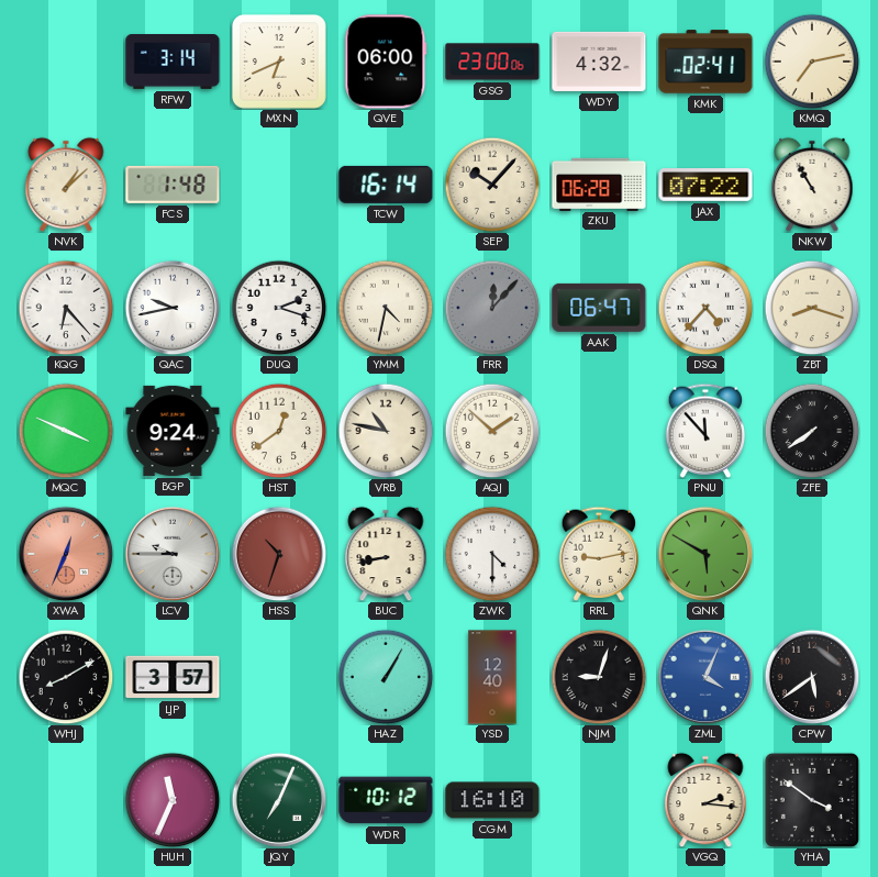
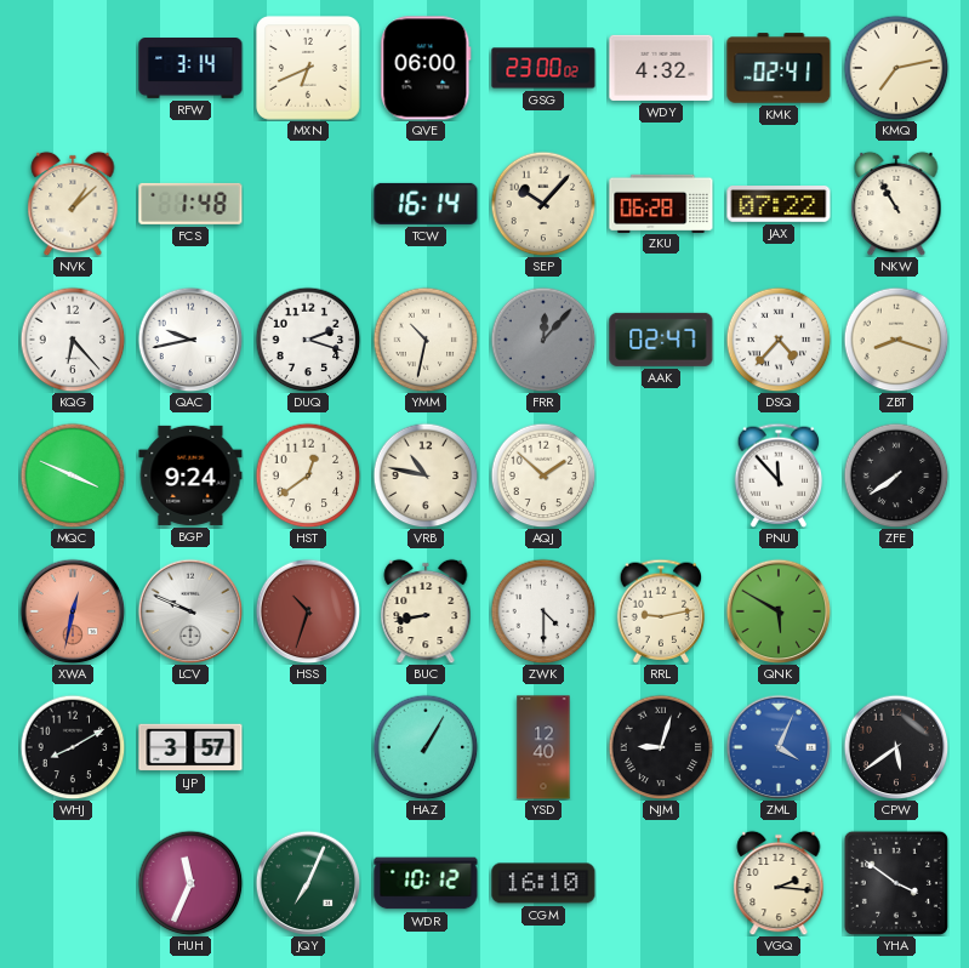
GSG: 23:00:06 -> 23:00:02
YMM: 4:32 -> 10:32
AAK: 06:47 -> 02:47
XWA: 12:34 -> 12:32
LCV: 9:45 -> 9:49
